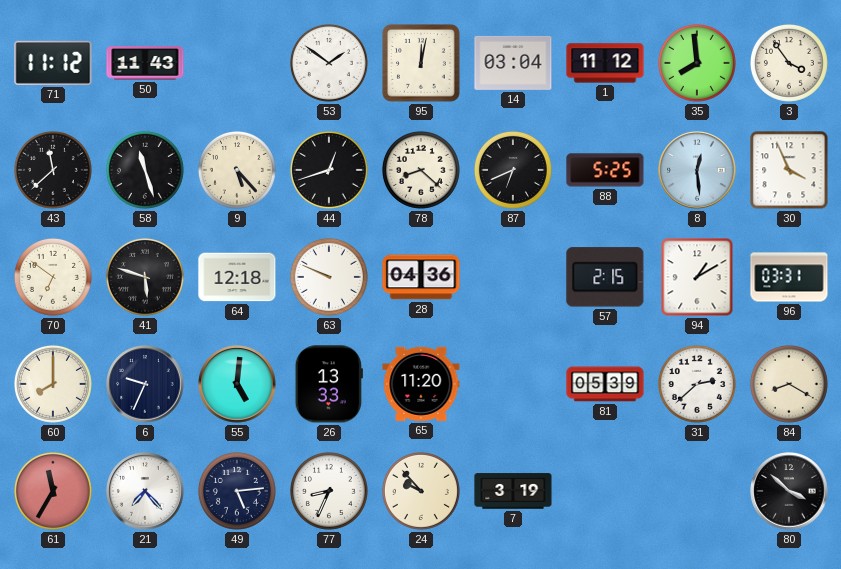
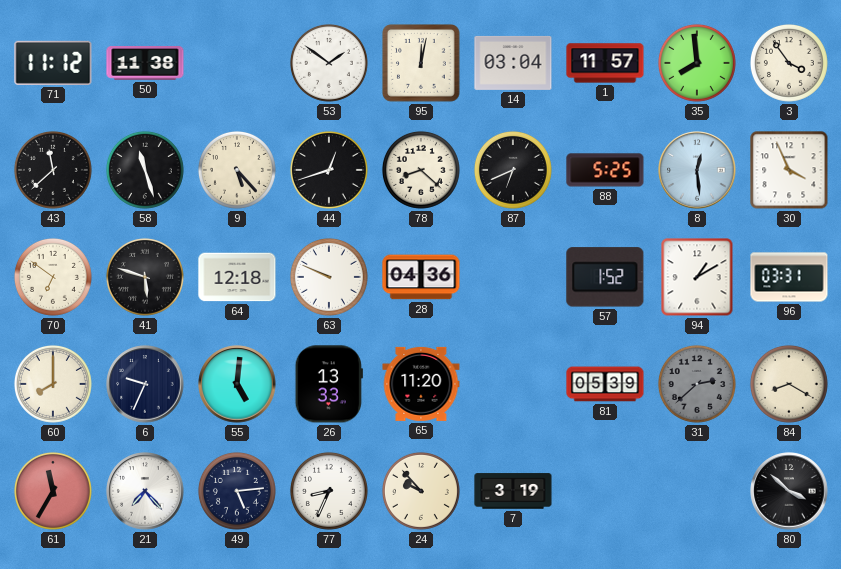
50: 11:43 -> 11:38
1: 11:12 -> 11:57
57: 2:15 -> 1:52
31 dial: white -> grey
